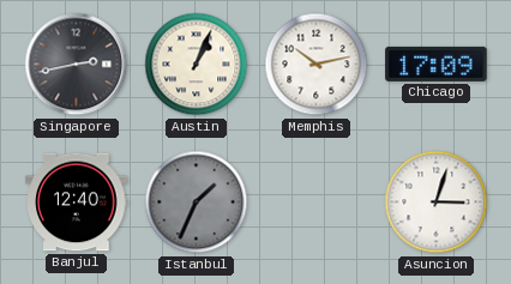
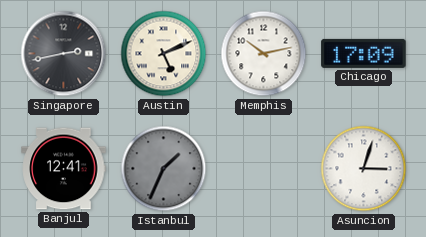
Austin: 1:04 -> 5:11
Banjul: 12:40 -> 12:41
